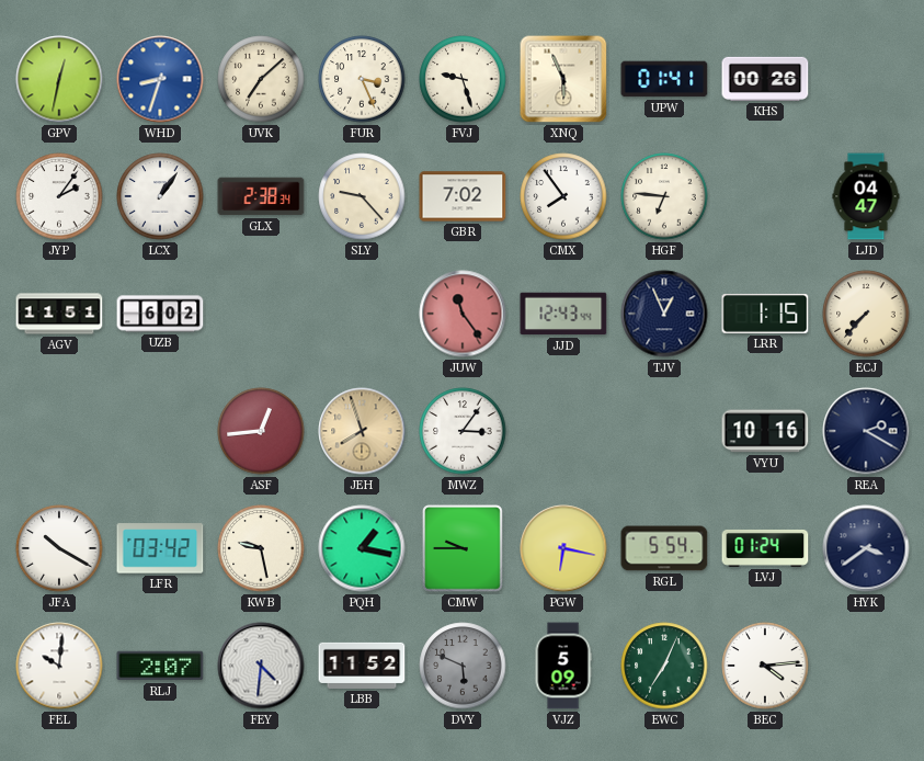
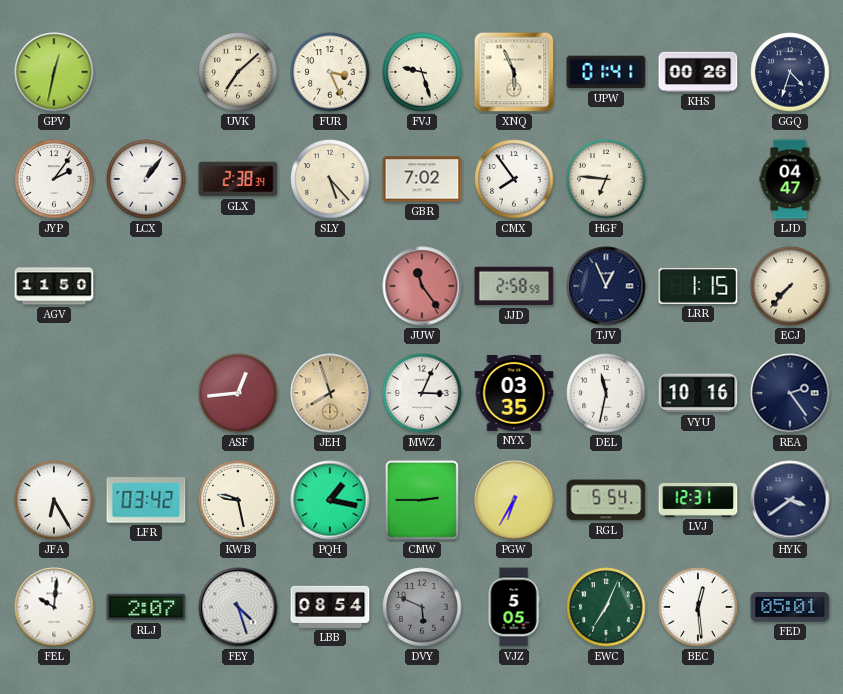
WHD: 8:33 -> none
GGQ: none -> 4:33
SLY: 9:23 -> 5:23
AGV: 11:51 -> 11:50
UZB: 6:02 -> none
JJD: 12:43 -> 2:58
MWZ: 3:06 -> 3:04
NYX: none -> 03:35
DEL: none -> 11:32
REA: 2:20 -> 2:24
JFA: 10:20 -> 6:25
CMW: 9:45 -> 2:45
PGW: 6:17 -> 6:35
LVJ: 01:24 -> 12:31
FEY: 4:31 -> 4:27
LBB: 11:52 -> 08:54
VJZ: 5:09 -> 5:05
BEC: 4:14 -> 12:29
FED: none -> 05:01
